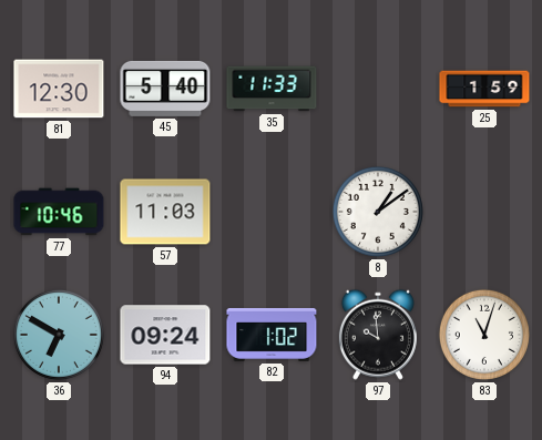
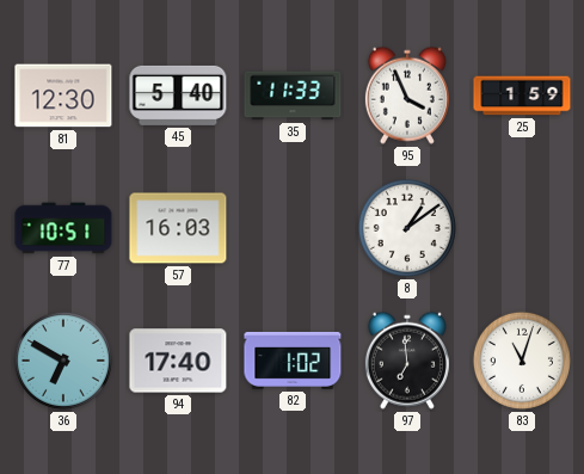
95: none -> 3:56
77: 10:46 -> 10:51
57: 11:03 -> 16:03
94: 09:24 -> 17:40
97: 9:59 -> 6:59
